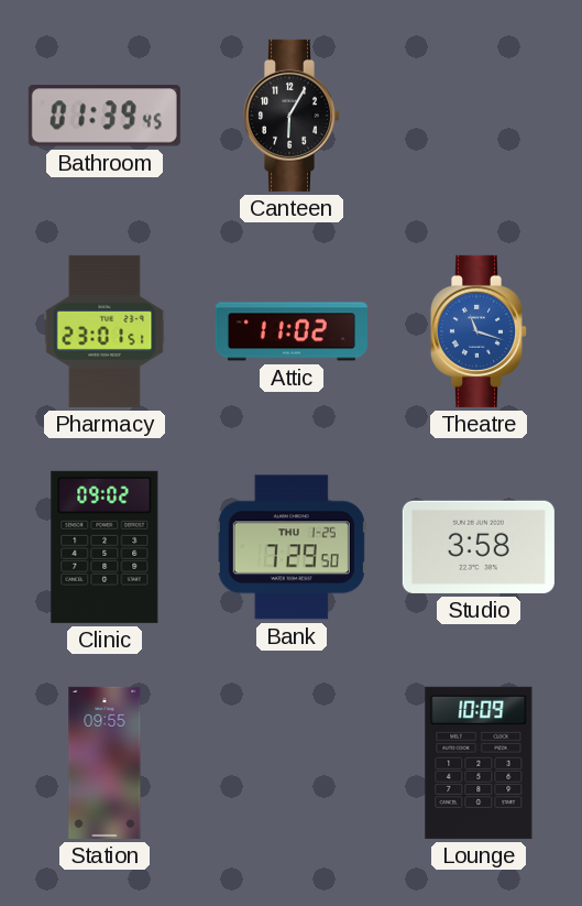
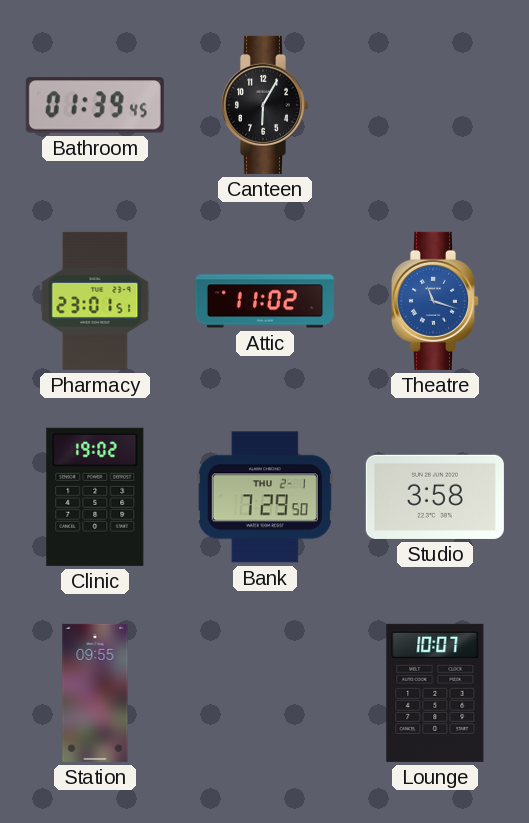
Clinic: 09:02 -> 19:02
Bank date: THU 1-25 -> THU 2-1
Lounge: 10:09 -> 10:07
